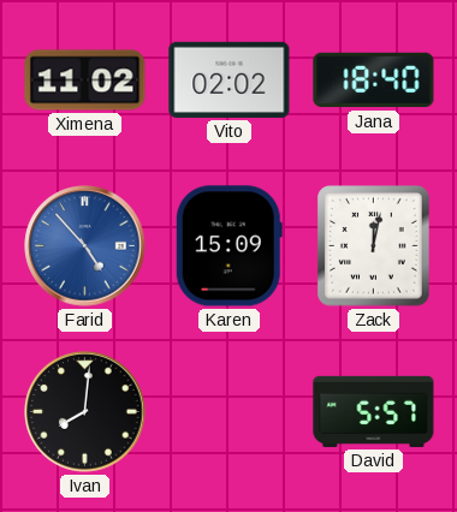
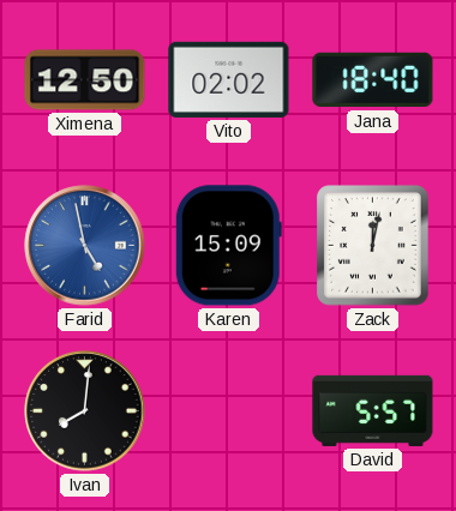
Ximena: 11:02 -> 12:50
Farid: 4:53 -> 4:58
